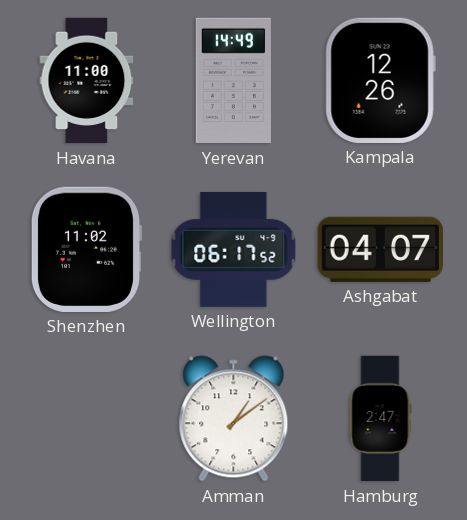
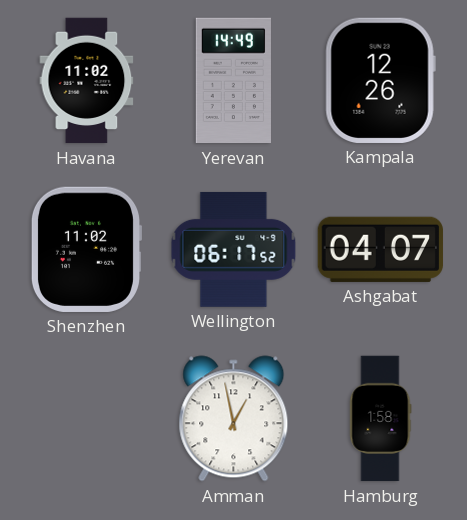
Havana: 11:00 -> 11:02
Amman: 1:09 -> 12:58
Hamburg: 2:47 -> 1:58
